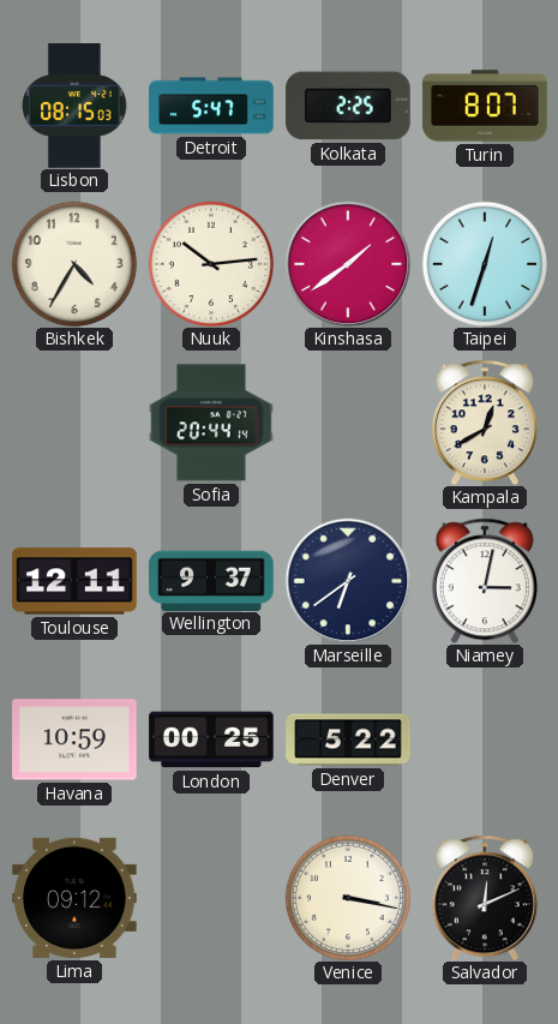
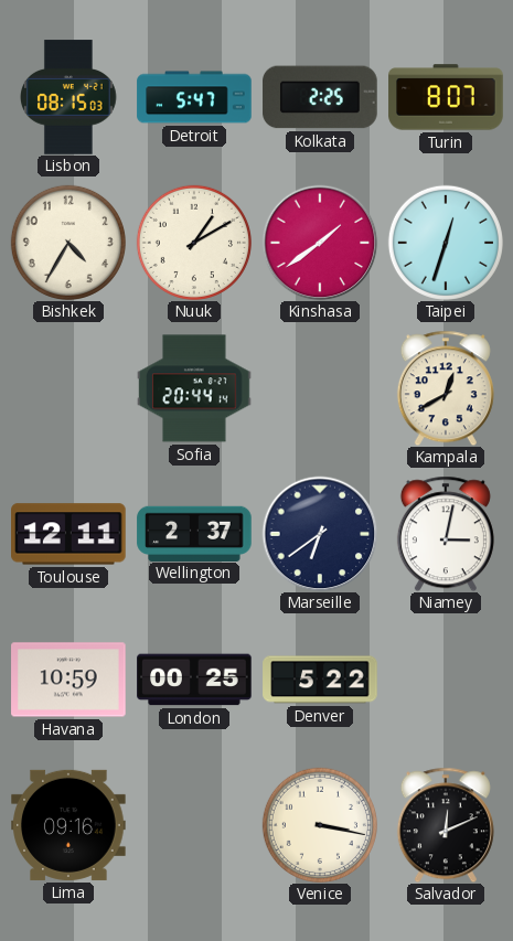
Nuuk: 10:14 -> 1:10
Wellington: 9:37 -> 2:37
Lima: 09:12 -> 09:16
